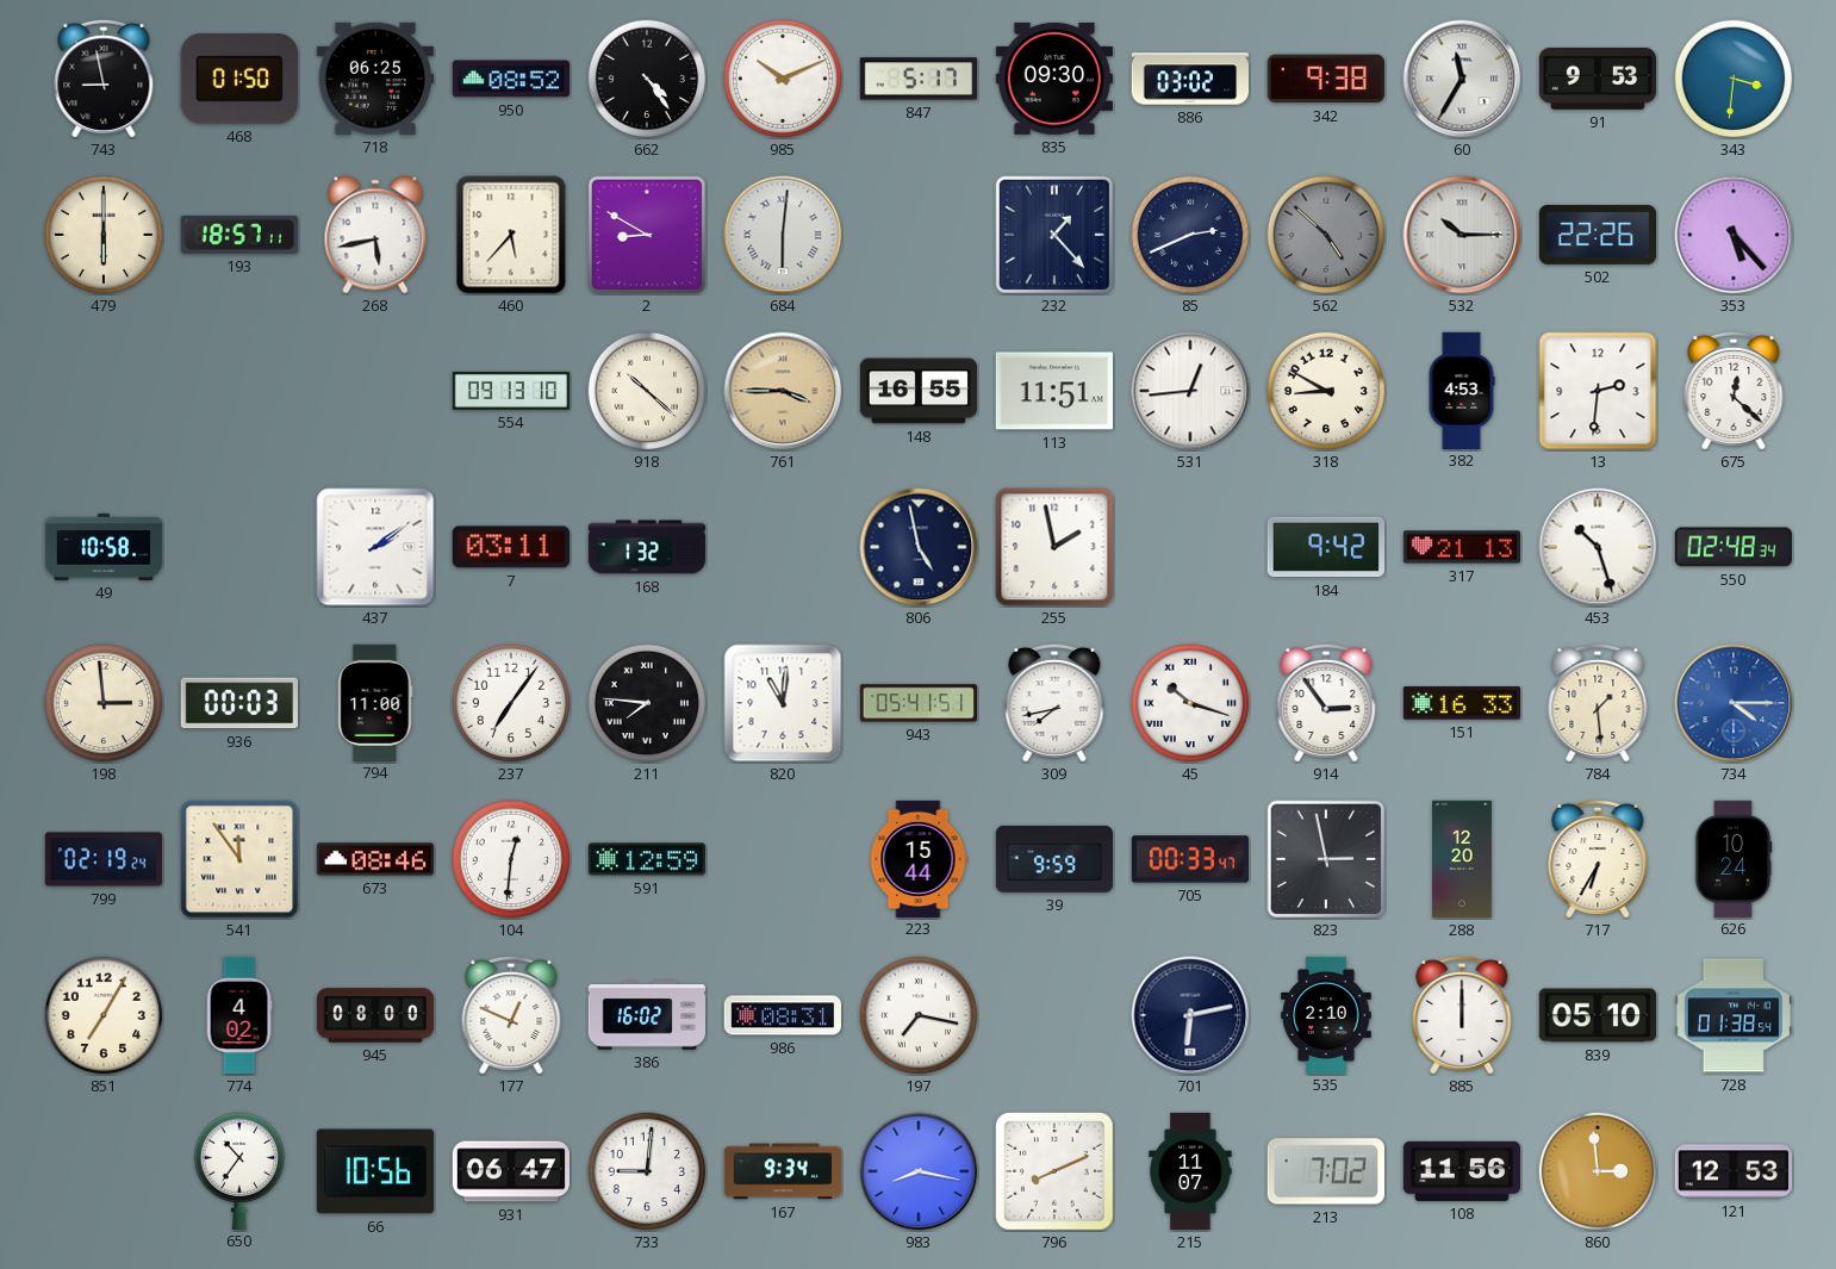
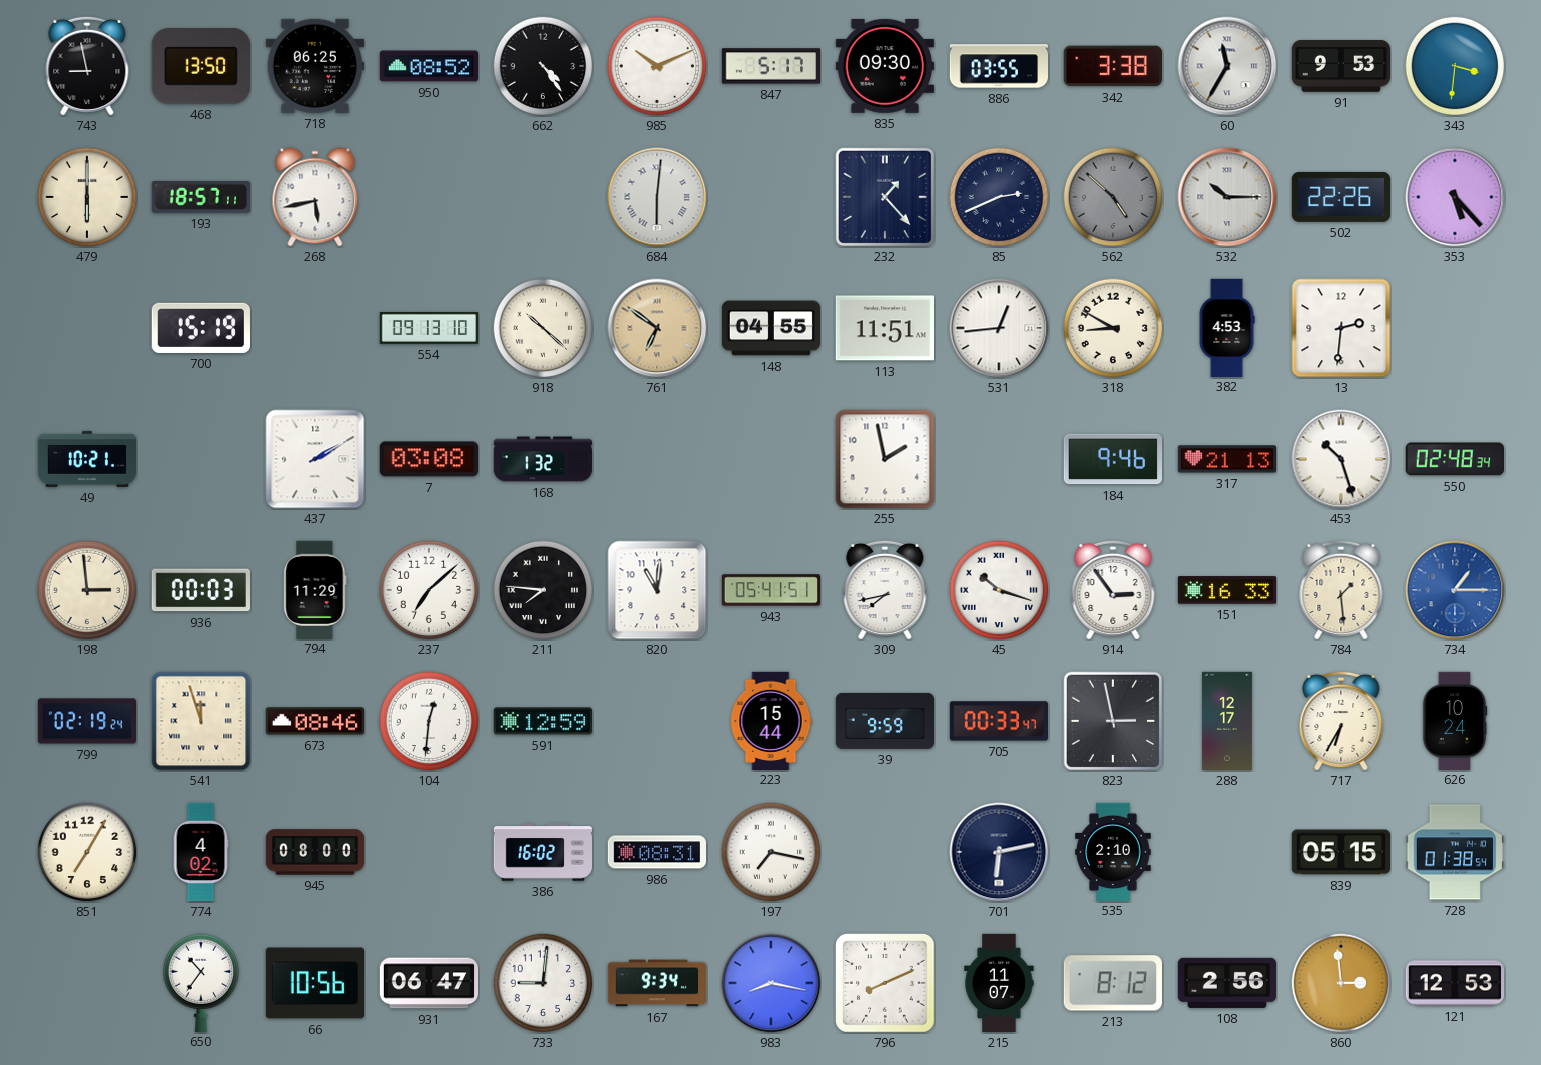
468: 01:50 -> 13:50
886: 03:02 -> 03:55
342: 9:38 -> 3:38
460: 5:37 -> none
2: 8:50 -> none
700: none -> 15:19
761: 3:45 -> 6:51
148: 16:55 -> 04:55
675: 12:22 -> none
49: 10:58 -> 10:21
437: 2:09 -> 2:10
7: 03:11 -> 03:08
806: 4:58 -> none
184: 9:42 -> 9:46
794: 11:00 -> 11:29
237: 7:06 -> 7:08
734: 4:15 -> 1:15
541: 11:54 -> 11:57
288: 12:20 -> 12:17
177: 12:49 -> none
885: 12:00 -> none
839: 05:10 -> 05:15
213: 7:02 -> 8:12
108: 11:56 -> 2:56
